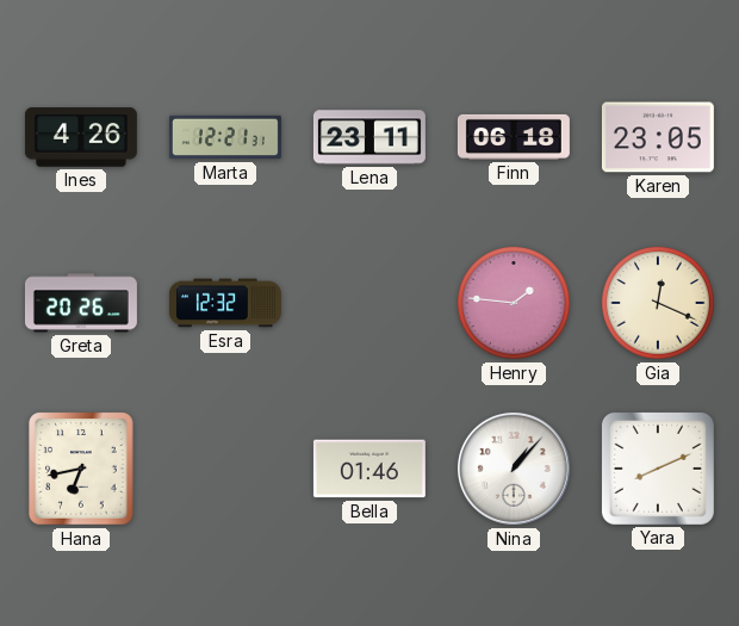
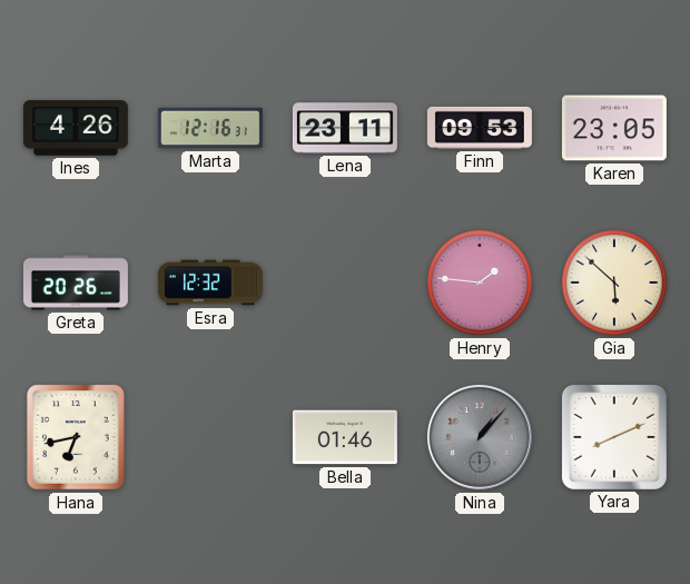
Marta: 12:21 -> 12:16
Finn: 06:18 -> 09:53
Gia: 12:19 -> 5:52
Nina dial: white -> grey
